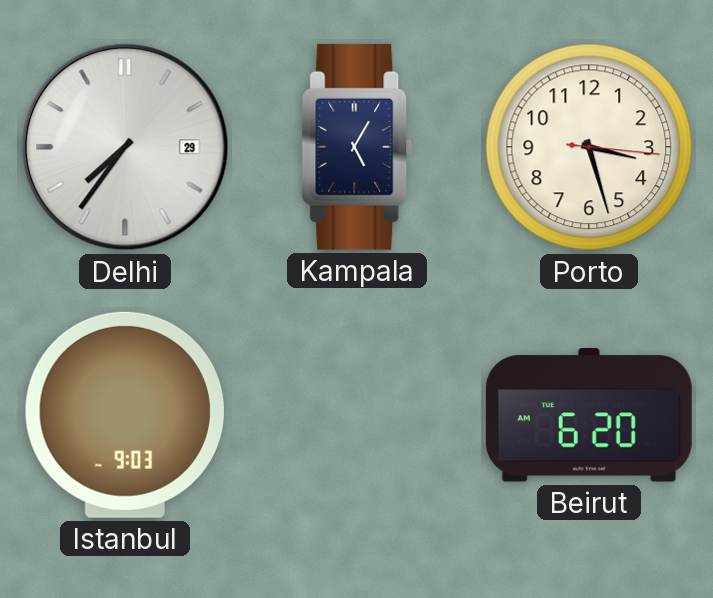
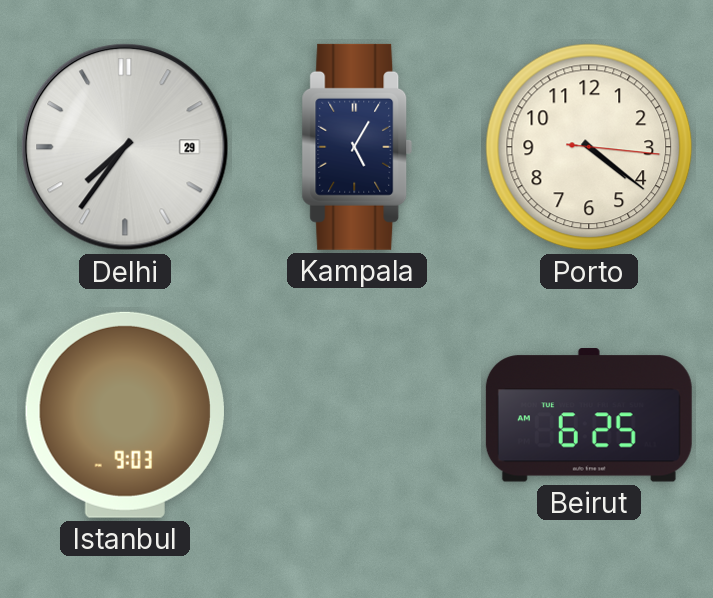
Porto: 3:27 -> 4:21
Beirut: 6:20 -> 6:25
